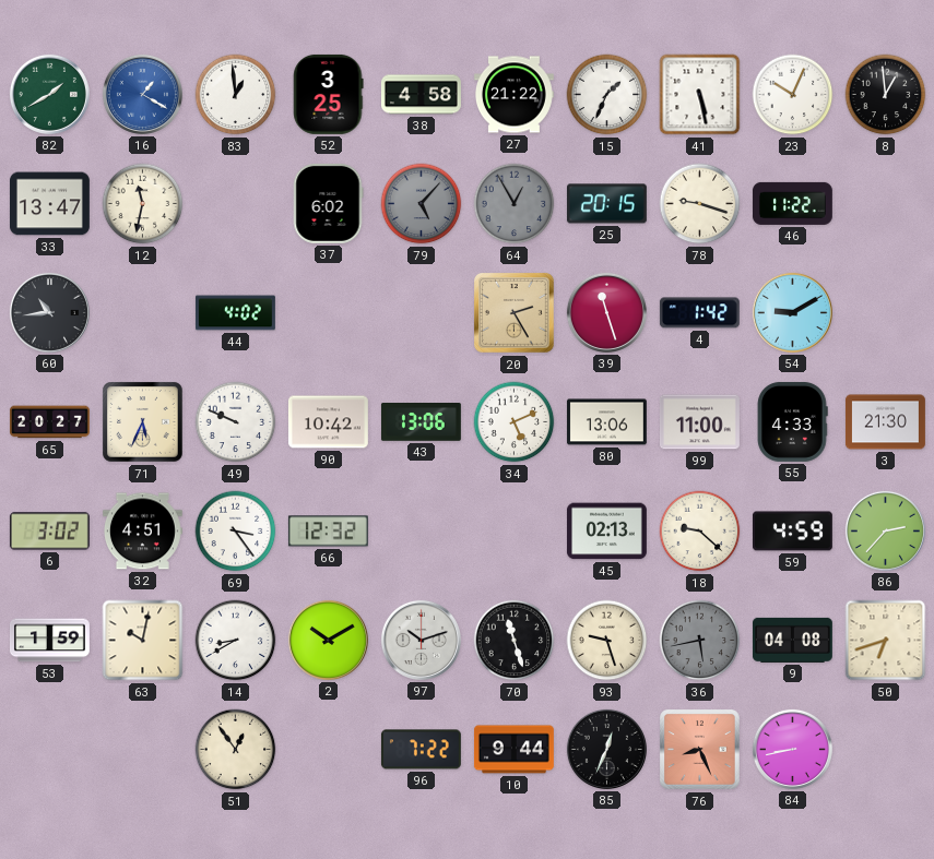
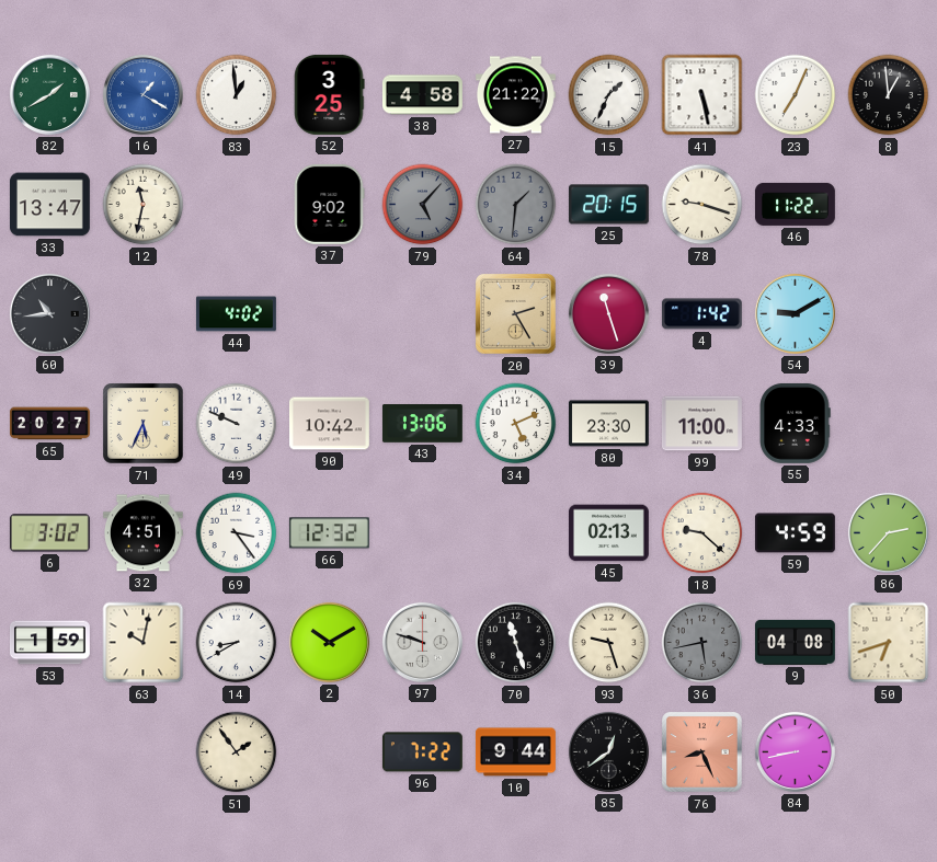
23: 10:04 -> 7:04
37: 6:02 -> 9:02
64: 12:55 -> 1:31
80: 13:06 -> 23:30
3: 21:30 -> none
97: 10:12 -> 9:48
51: 12:54 -> 1:54
85: 12:34 -> 12:39
